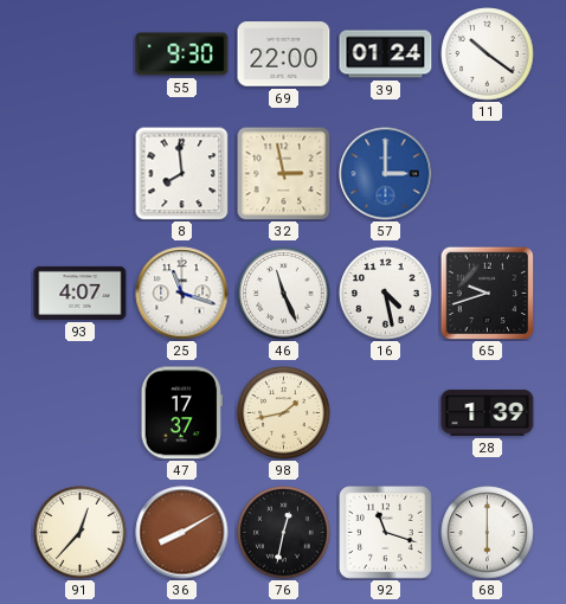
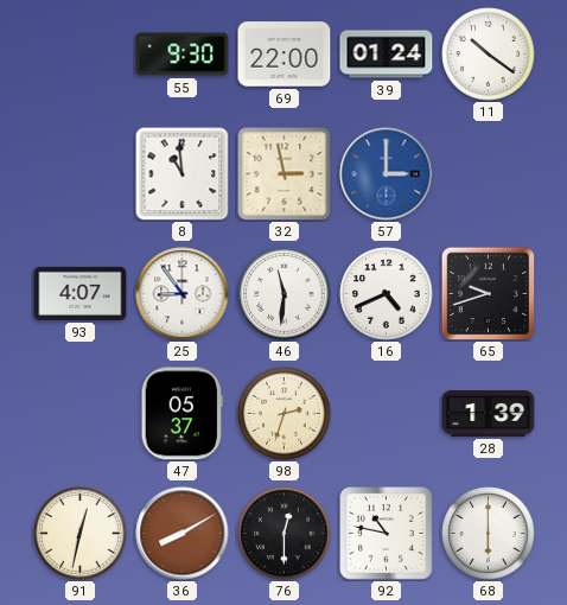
8: 7:59 -> 10:59
25: 11:18 -> 8:54
46: 11:26 -> 11:31
16: 4:28 -> 4:41
47: 17:37 -> 05:37
98: 1:43 -> 2:33
91: 12:37 -> 12:32
76: 12:32 -> 12:30
92: 11:18 -> 10:47
